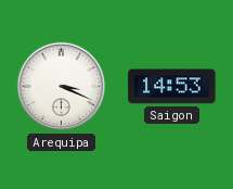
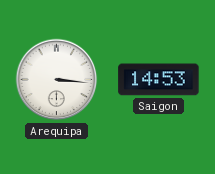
Arequipa: 3:19 -> 3:16
